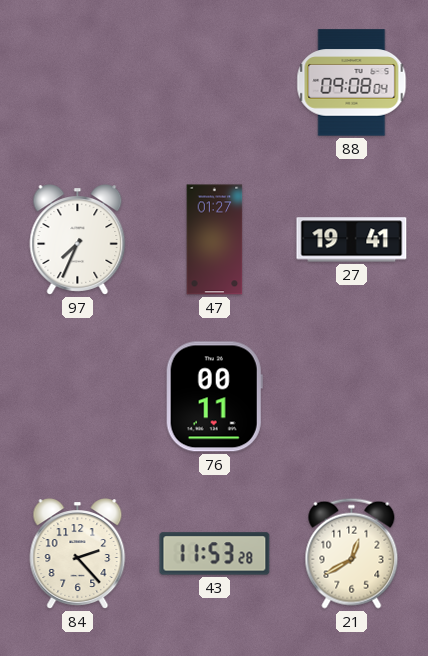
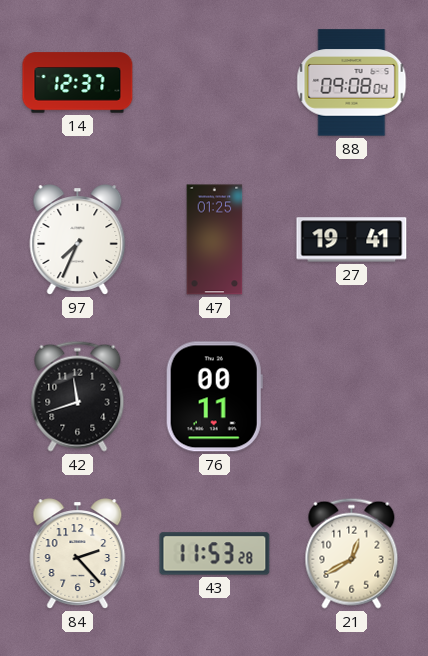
14: none -> 12:37
47: 01:27 -> 01:25
42: none -> 11:42
